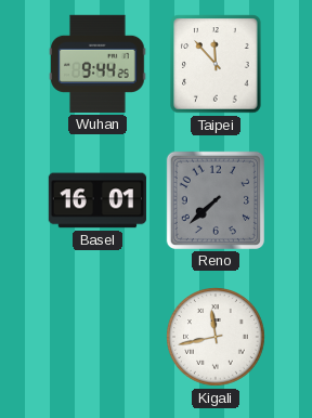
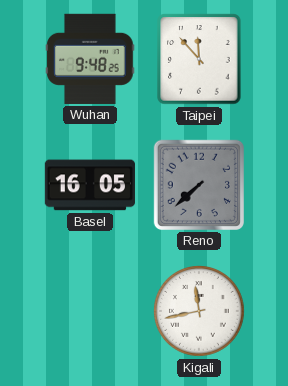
Wuhan: 9:44 -> 9:48
Basel: 16:01 -> 16:05
